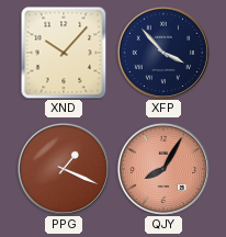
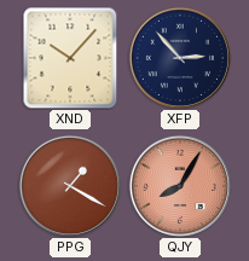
XFP: 3:53 -> 2:53
PPG: 1:19 -> 1:20
